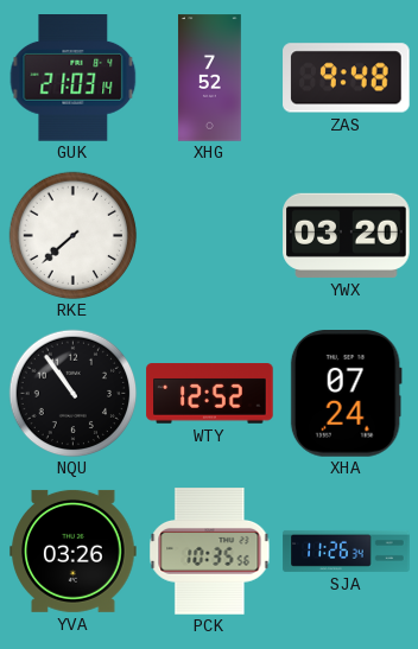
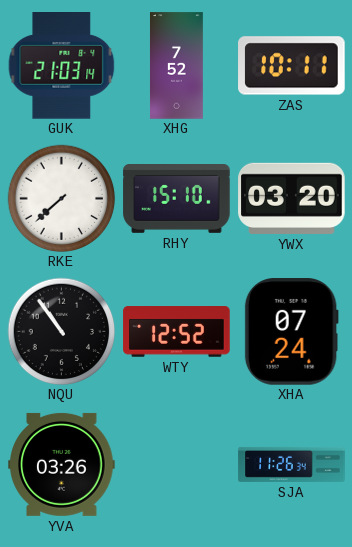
ZAS: 9:48 -> 10:11
RHY: none -> 15:10
PCK: 10:35 -> none
